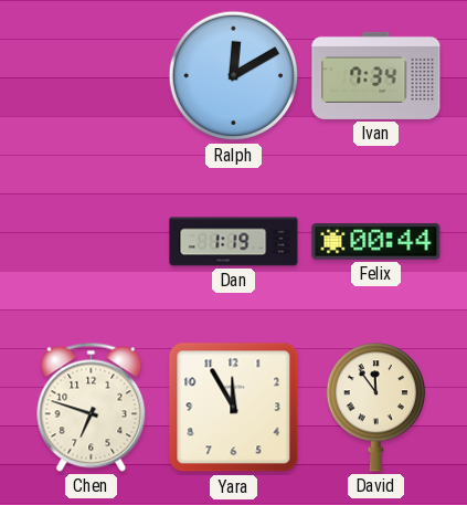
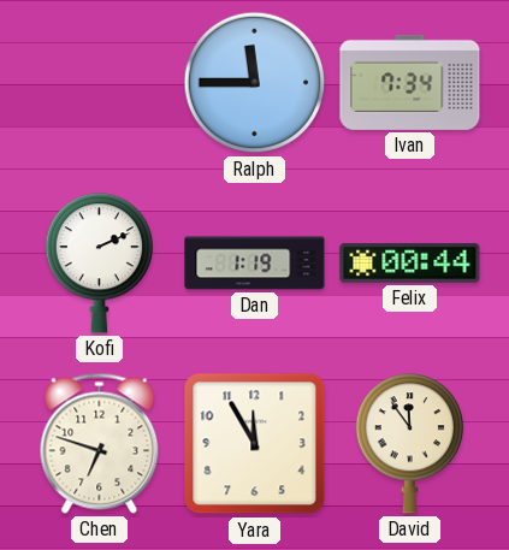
Ralph: 12:10 -> 11:45
Kofi: none -> 2:11
